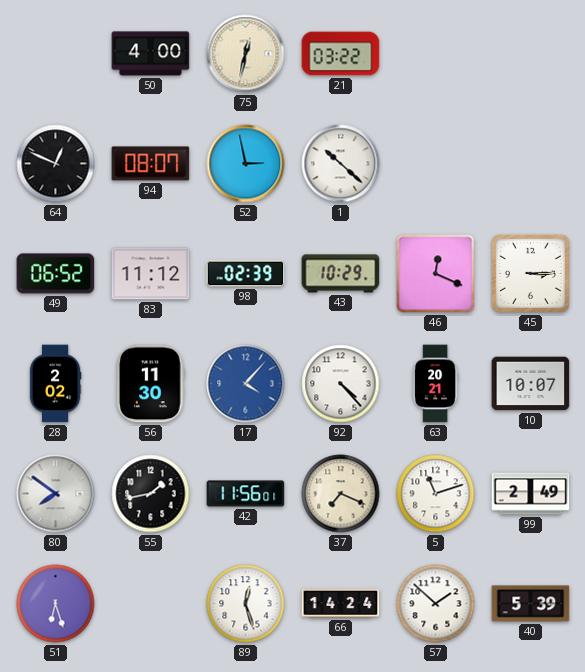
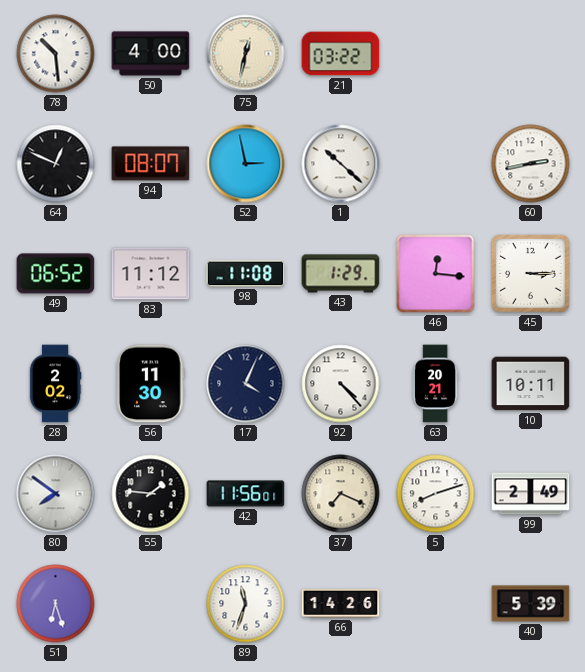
78: none -> 10:29
60: none -> 2:43
98: 02:39 -> 11:08
43: 10:29 -> 1:29
46: 12:19 -> 12:16
17: 4:07 -> 4:04
17 dial: blue -> navy
10: 10:07 -> 10:11
55: 1:43 -> 1:46
5: 11:12 -> 8:12
89: 12:27 -> 11:33
66: 14:24 -> 14:26
57: 1:52 -> none
